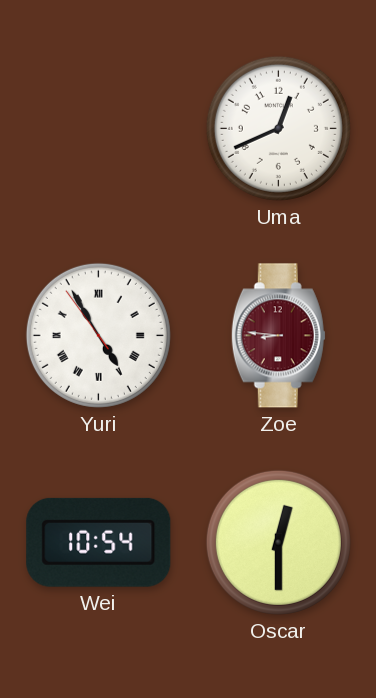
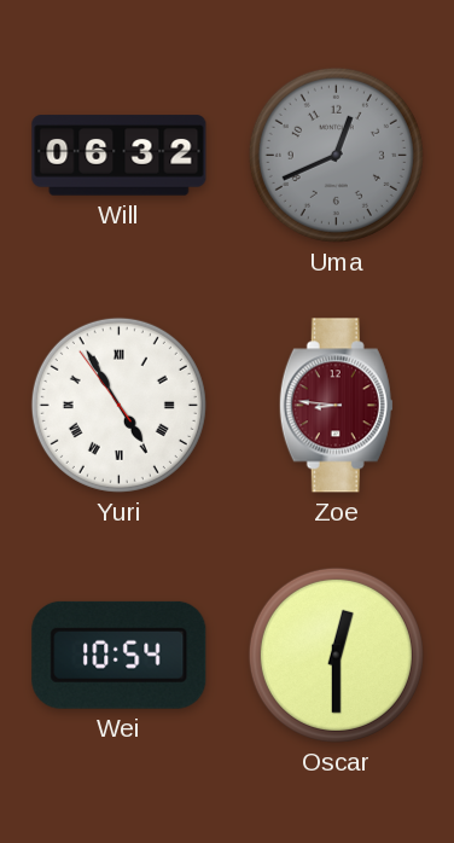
Will: none -> 06:32
Uma dial: white -> grey
